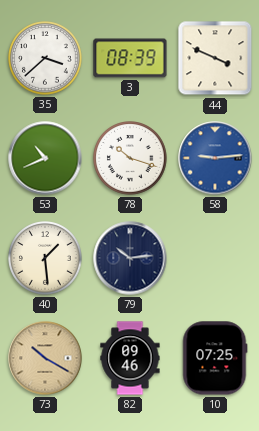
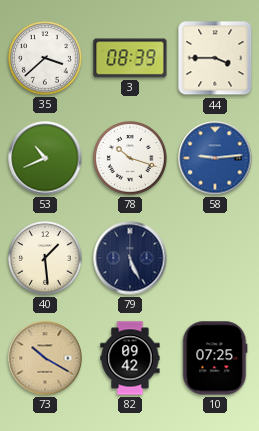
44: 3:49 -> 3:45
79: 10:14 -> 5:26
82: 09:46 -> 09:42
